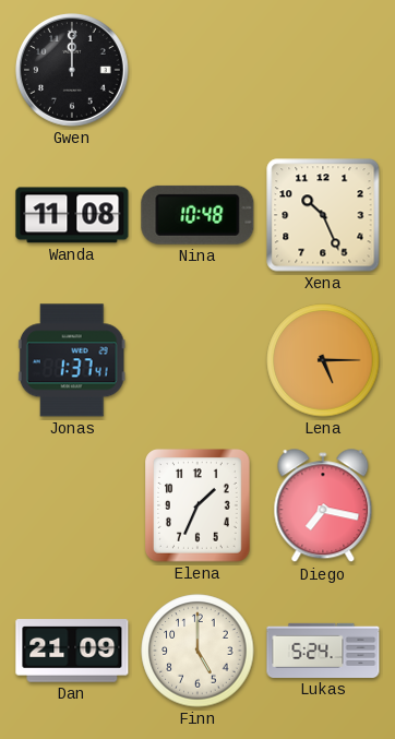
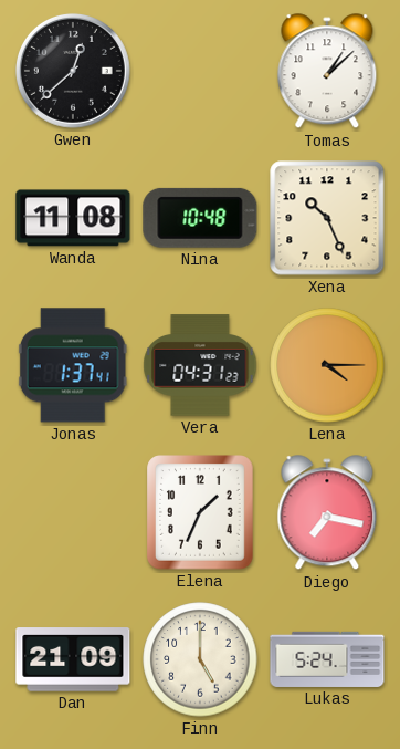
Gwen: 12:00 -> 12:38
Tomas: none -> 1:08
Vera: none -> 04:31
Lena: 5:15 -> 4:15
